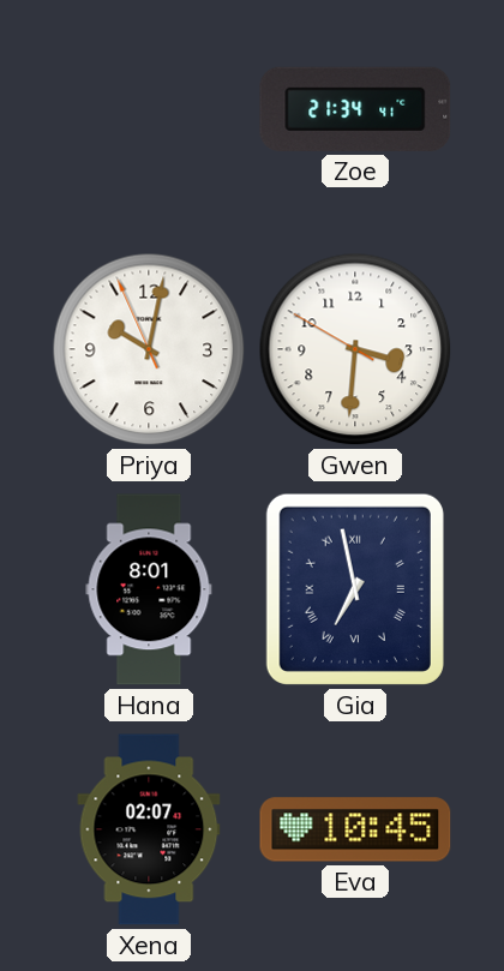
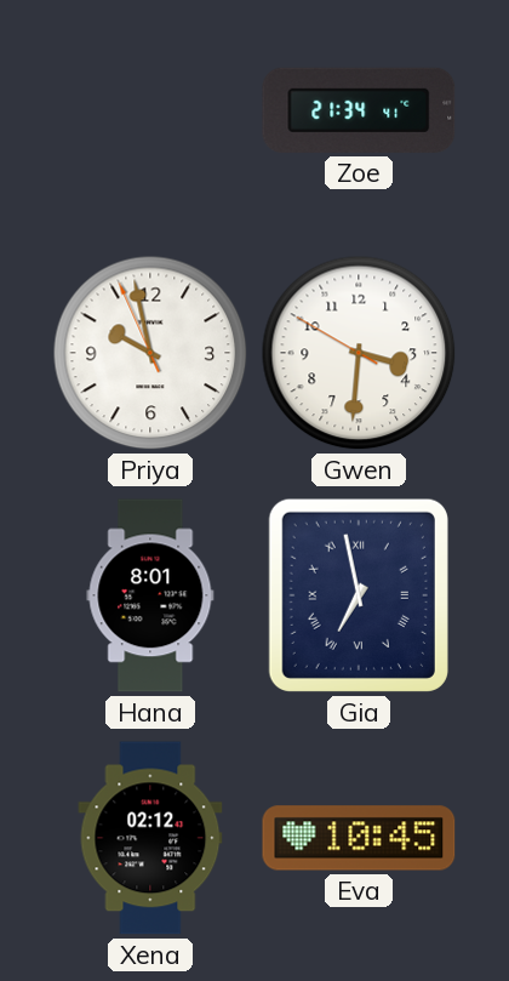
Priya: 10:01 -> 9:57
Xena: 02:07 -> 02:12
